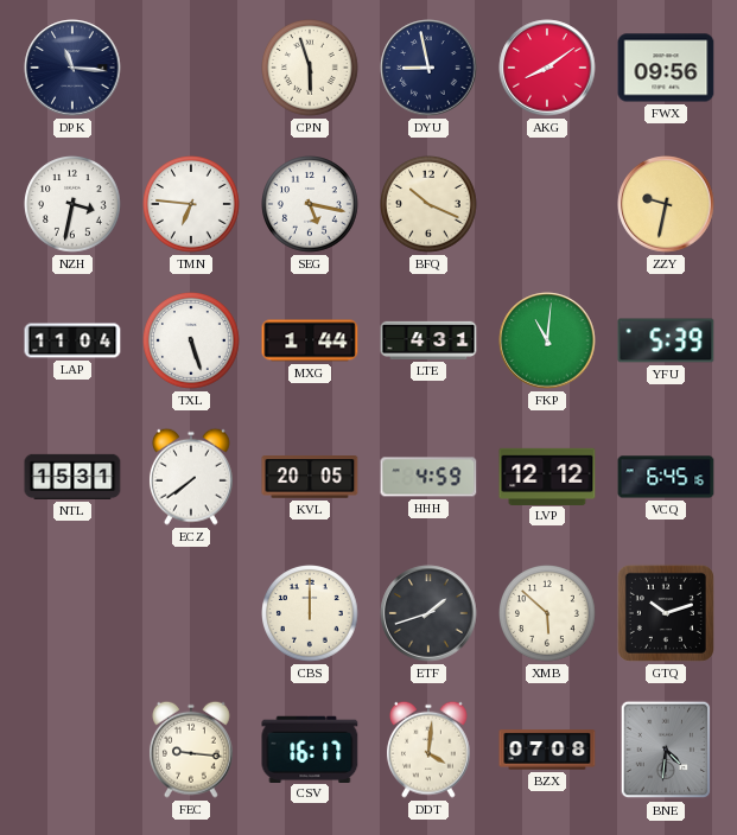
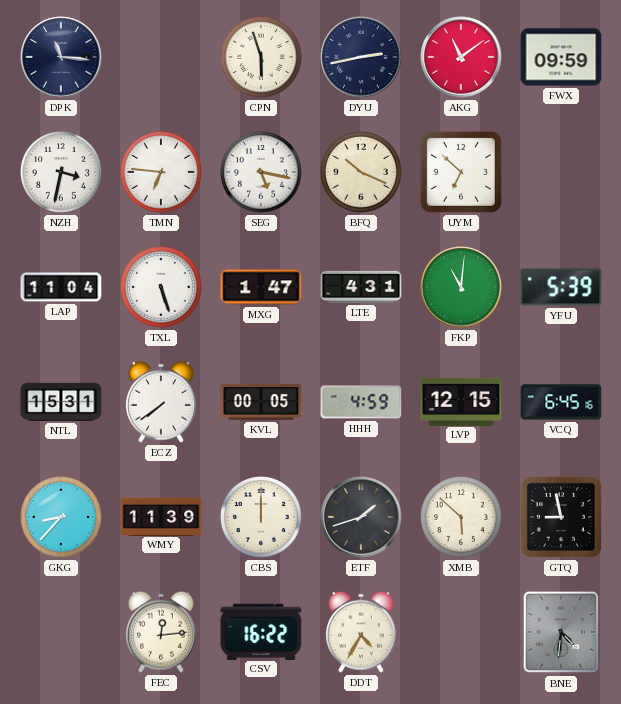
DYU: 8:58 -> 2:43
AKG: 8:09 -> 11:09
FWX: 09:56 -> 09:59
UYM: none -> 6:52
ZZY: 9:32 -> none
MXG: 1:44 -> 1:47
KVL: 20:05 -> 00:05
LVP: 12:12 -> 12:15
GKG: none -> 8:37
WMY: none -> 11:39
GTQ: 10:12 -> 8:58
FEC: 9:16 -> 12:14
CSV: 16:17 -> 16:22
DDT: 4:01 -> 4:35
BZX: 07:08 -> none
